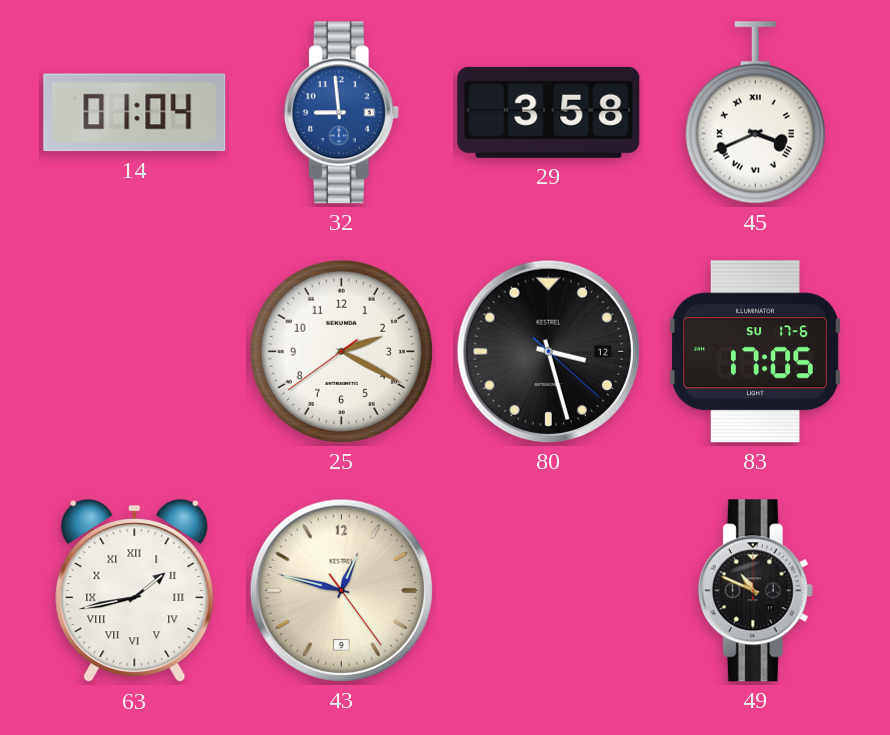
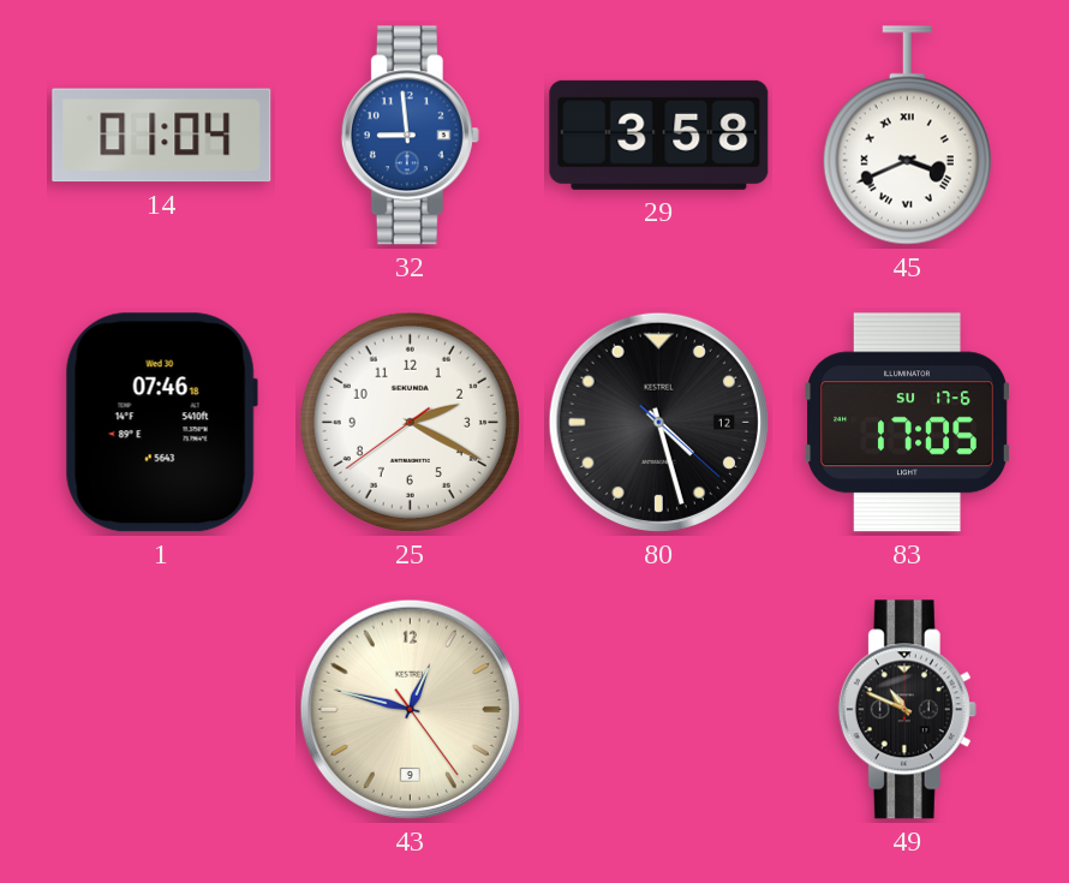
1: none -> 07:46
80: 3:27 -> 4:27
63: 1:43 -> none
